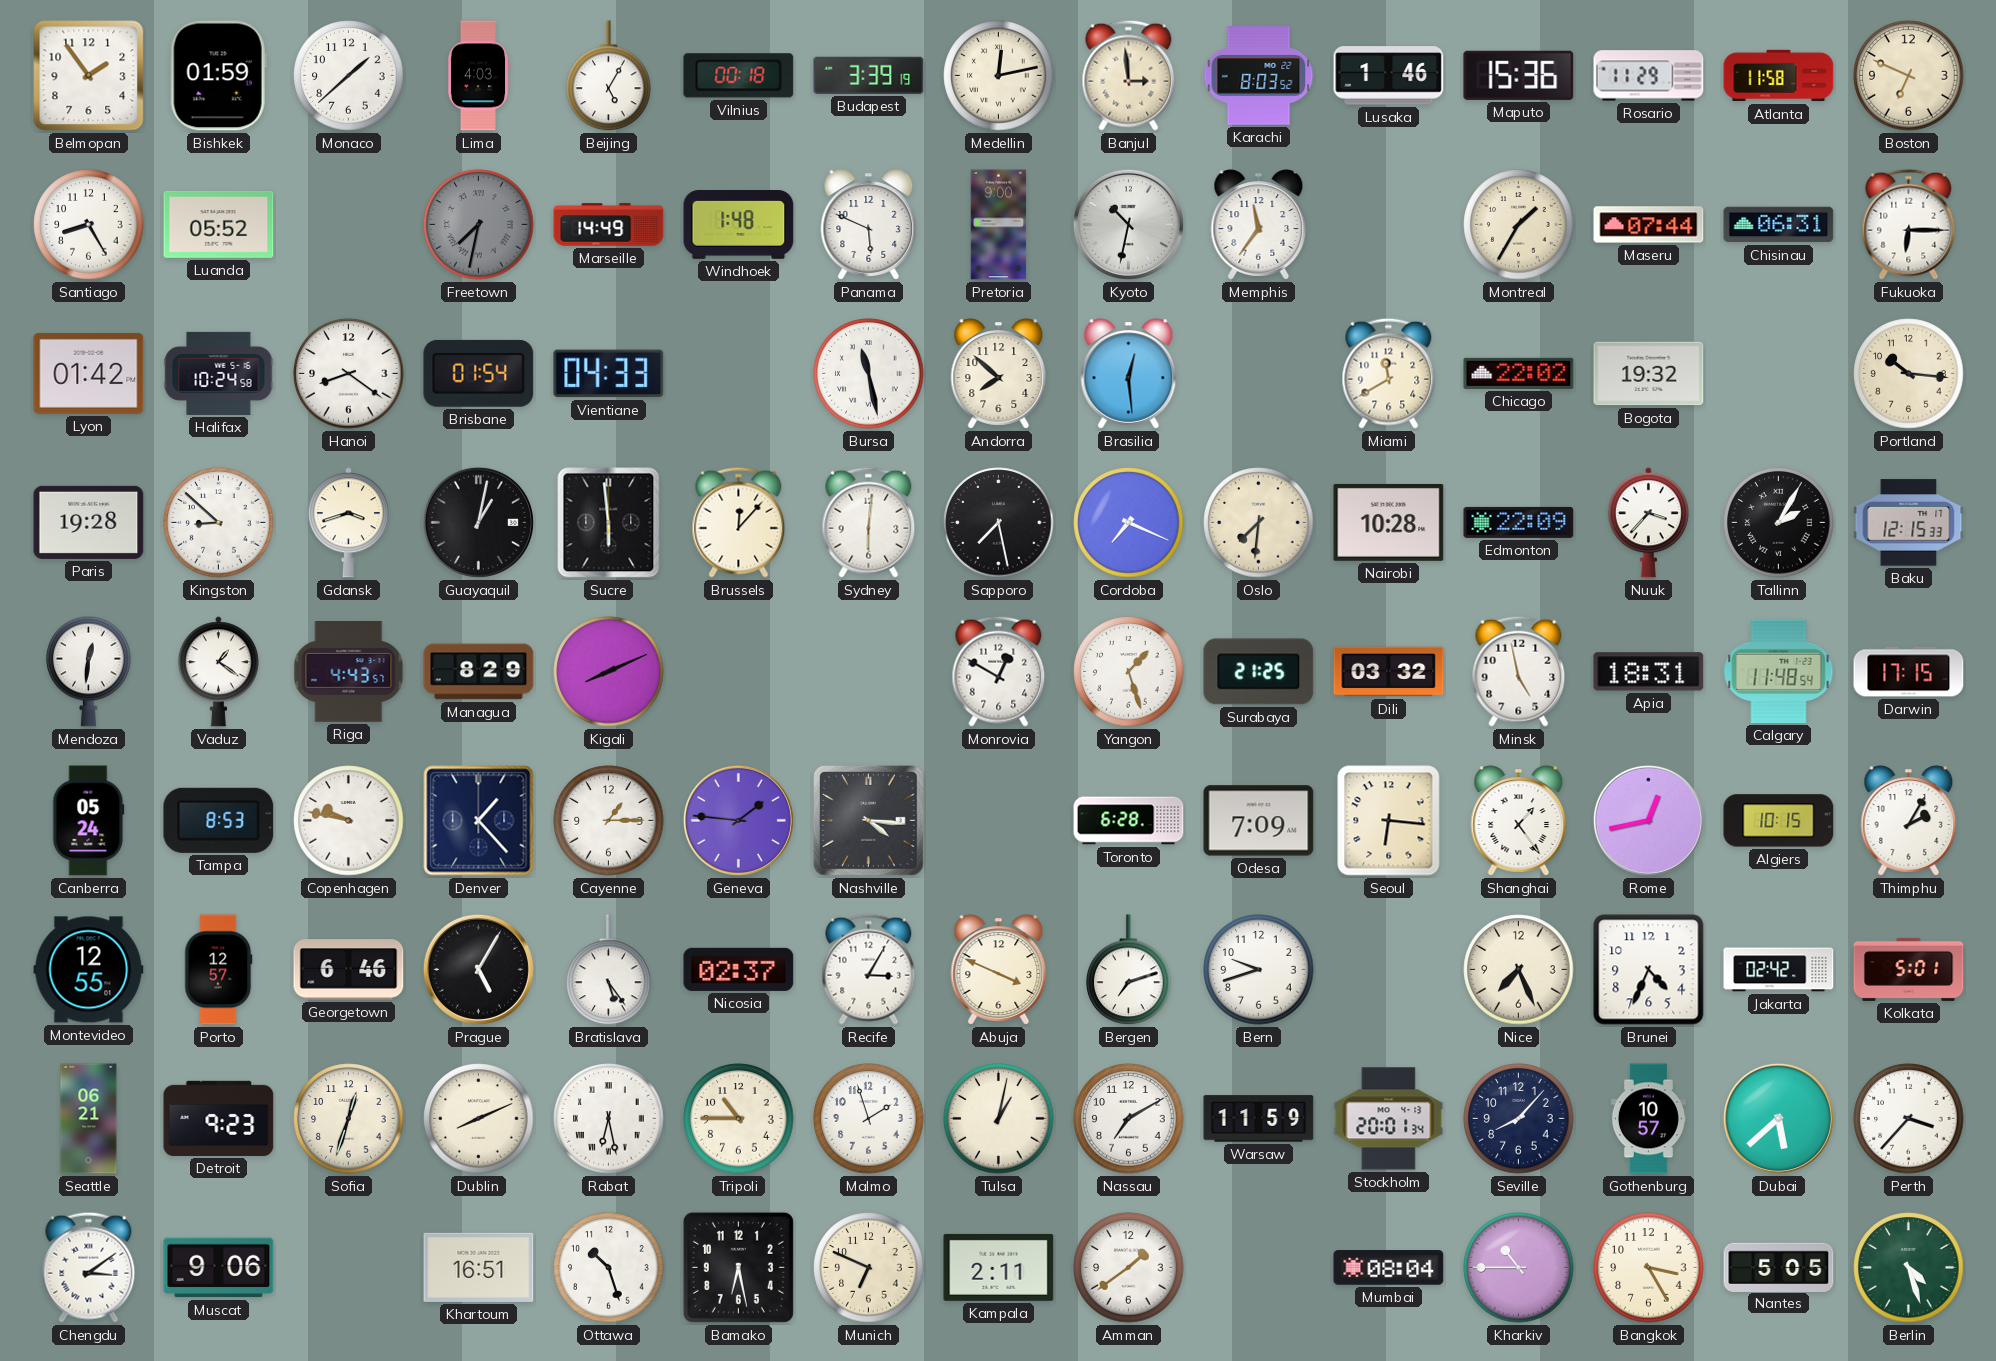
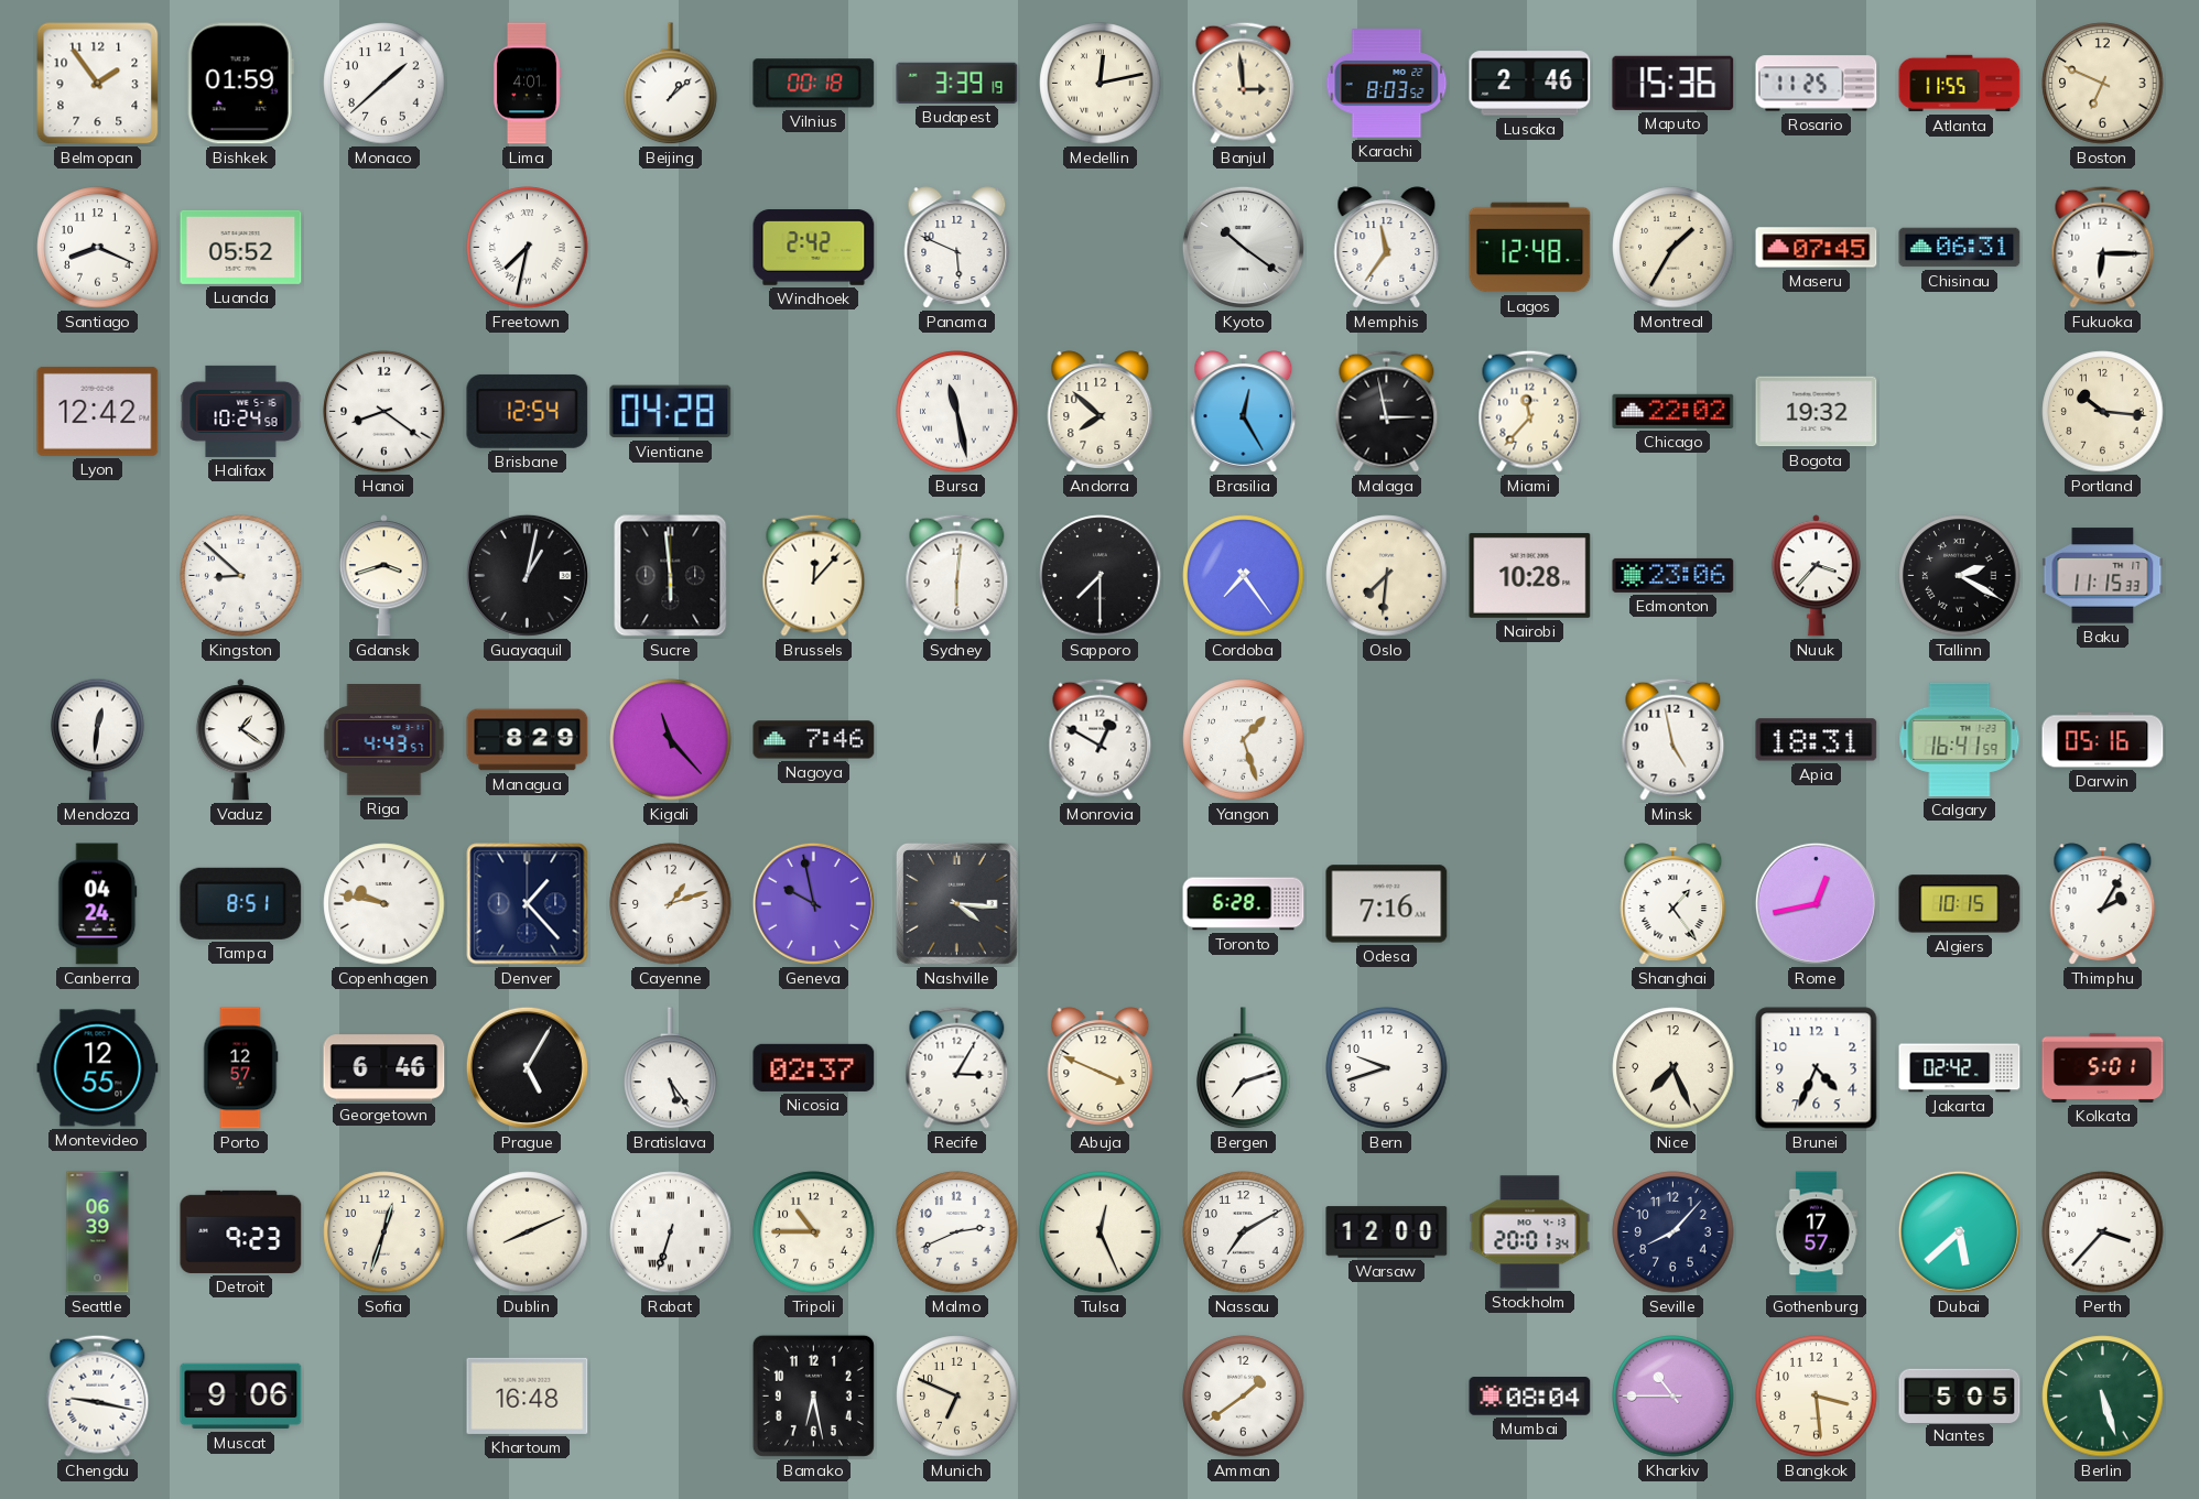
Lima: 4:03 -> 4:01
Beijing: 5:05 -> 1:08
Lusaka: 1:46 -> 2:46
Rosario: 11:29 -> 11:25
Atlanta: 11:58 -> 11:55
Santiago: 8:25 -> 8:19
Freetown dial: grey -> white
Marseille: 14:49 -> none
Windhoek: 1:48 -> 2:42
Pretoria: 9:00 -> none
Kyoto: 10:32 -> 10:21
Lagos: none -> 12:48
Maseru: 07:44 -> 07:45
Lyon: 01:42 -> 12:42
Brisbane: 01:54 -> 12:54
Vientiane: 04:33 -> 04:28
Brasilia: 12:29 -> 12:25
Malaga: none -> 2:58
Miami: 11:40 -> 11:37
Paris: 19:28 -> none
Sapporo: 7:28 -> 7:30
Cordoba: 7:19 -> 7:24
Edmonton: 22:09 -> 23:06
Tallinn: 2:05 -> 2:20
Baku: 12:15 -> 11:15
Kigali: 8:11 -> 11:23
Nagoya: none -> 7:46
Surabaya: 21:25 -> none
Dili: 03:32 -> none
Calgary: 11:48 -> 16:41
Darwin: 17:15 -> 05:16
Canberra: 05:24 -> 04:24
Tampa: 8:53 -> 8:51
Cayenne: 1:15 -> 1:12
Geneva: 1:46 -> 9:58
Odesa: 7:09 -> 7:16
Seoul: 6:16 -> none
Seattle: 06:21 -> 06:39
Rabat: 6:28 -> 6:33
Malmo: 1:57 -> 2:41
Tulsa: 1:02 -> 12:26
Warsaw: 11:59 -> 12:00
Gothenburg: 10:57 -> 17:57
Chengdu: 3:09 -> 9:17
Khartoum: 16:51 -> 16:48
Ottawa: 10:27 -> none
Kampala: 2:11 -> none
Bangkok: 3:25 -> 3:29
Berlin: 4:27 -> 5:27
